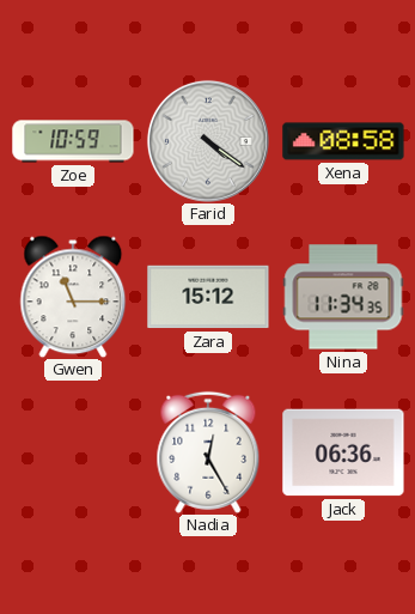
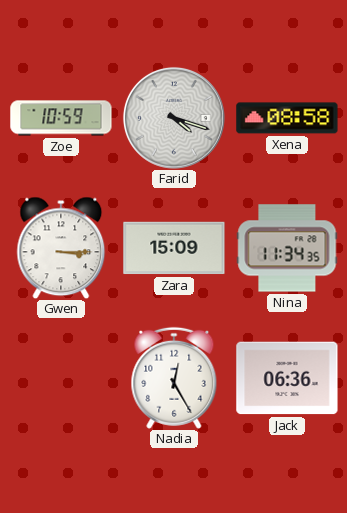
Farid: 4:21 -> 4:18
Gwen: 11:15 -> 3:15
Zara: 15:12 -> 15:09
